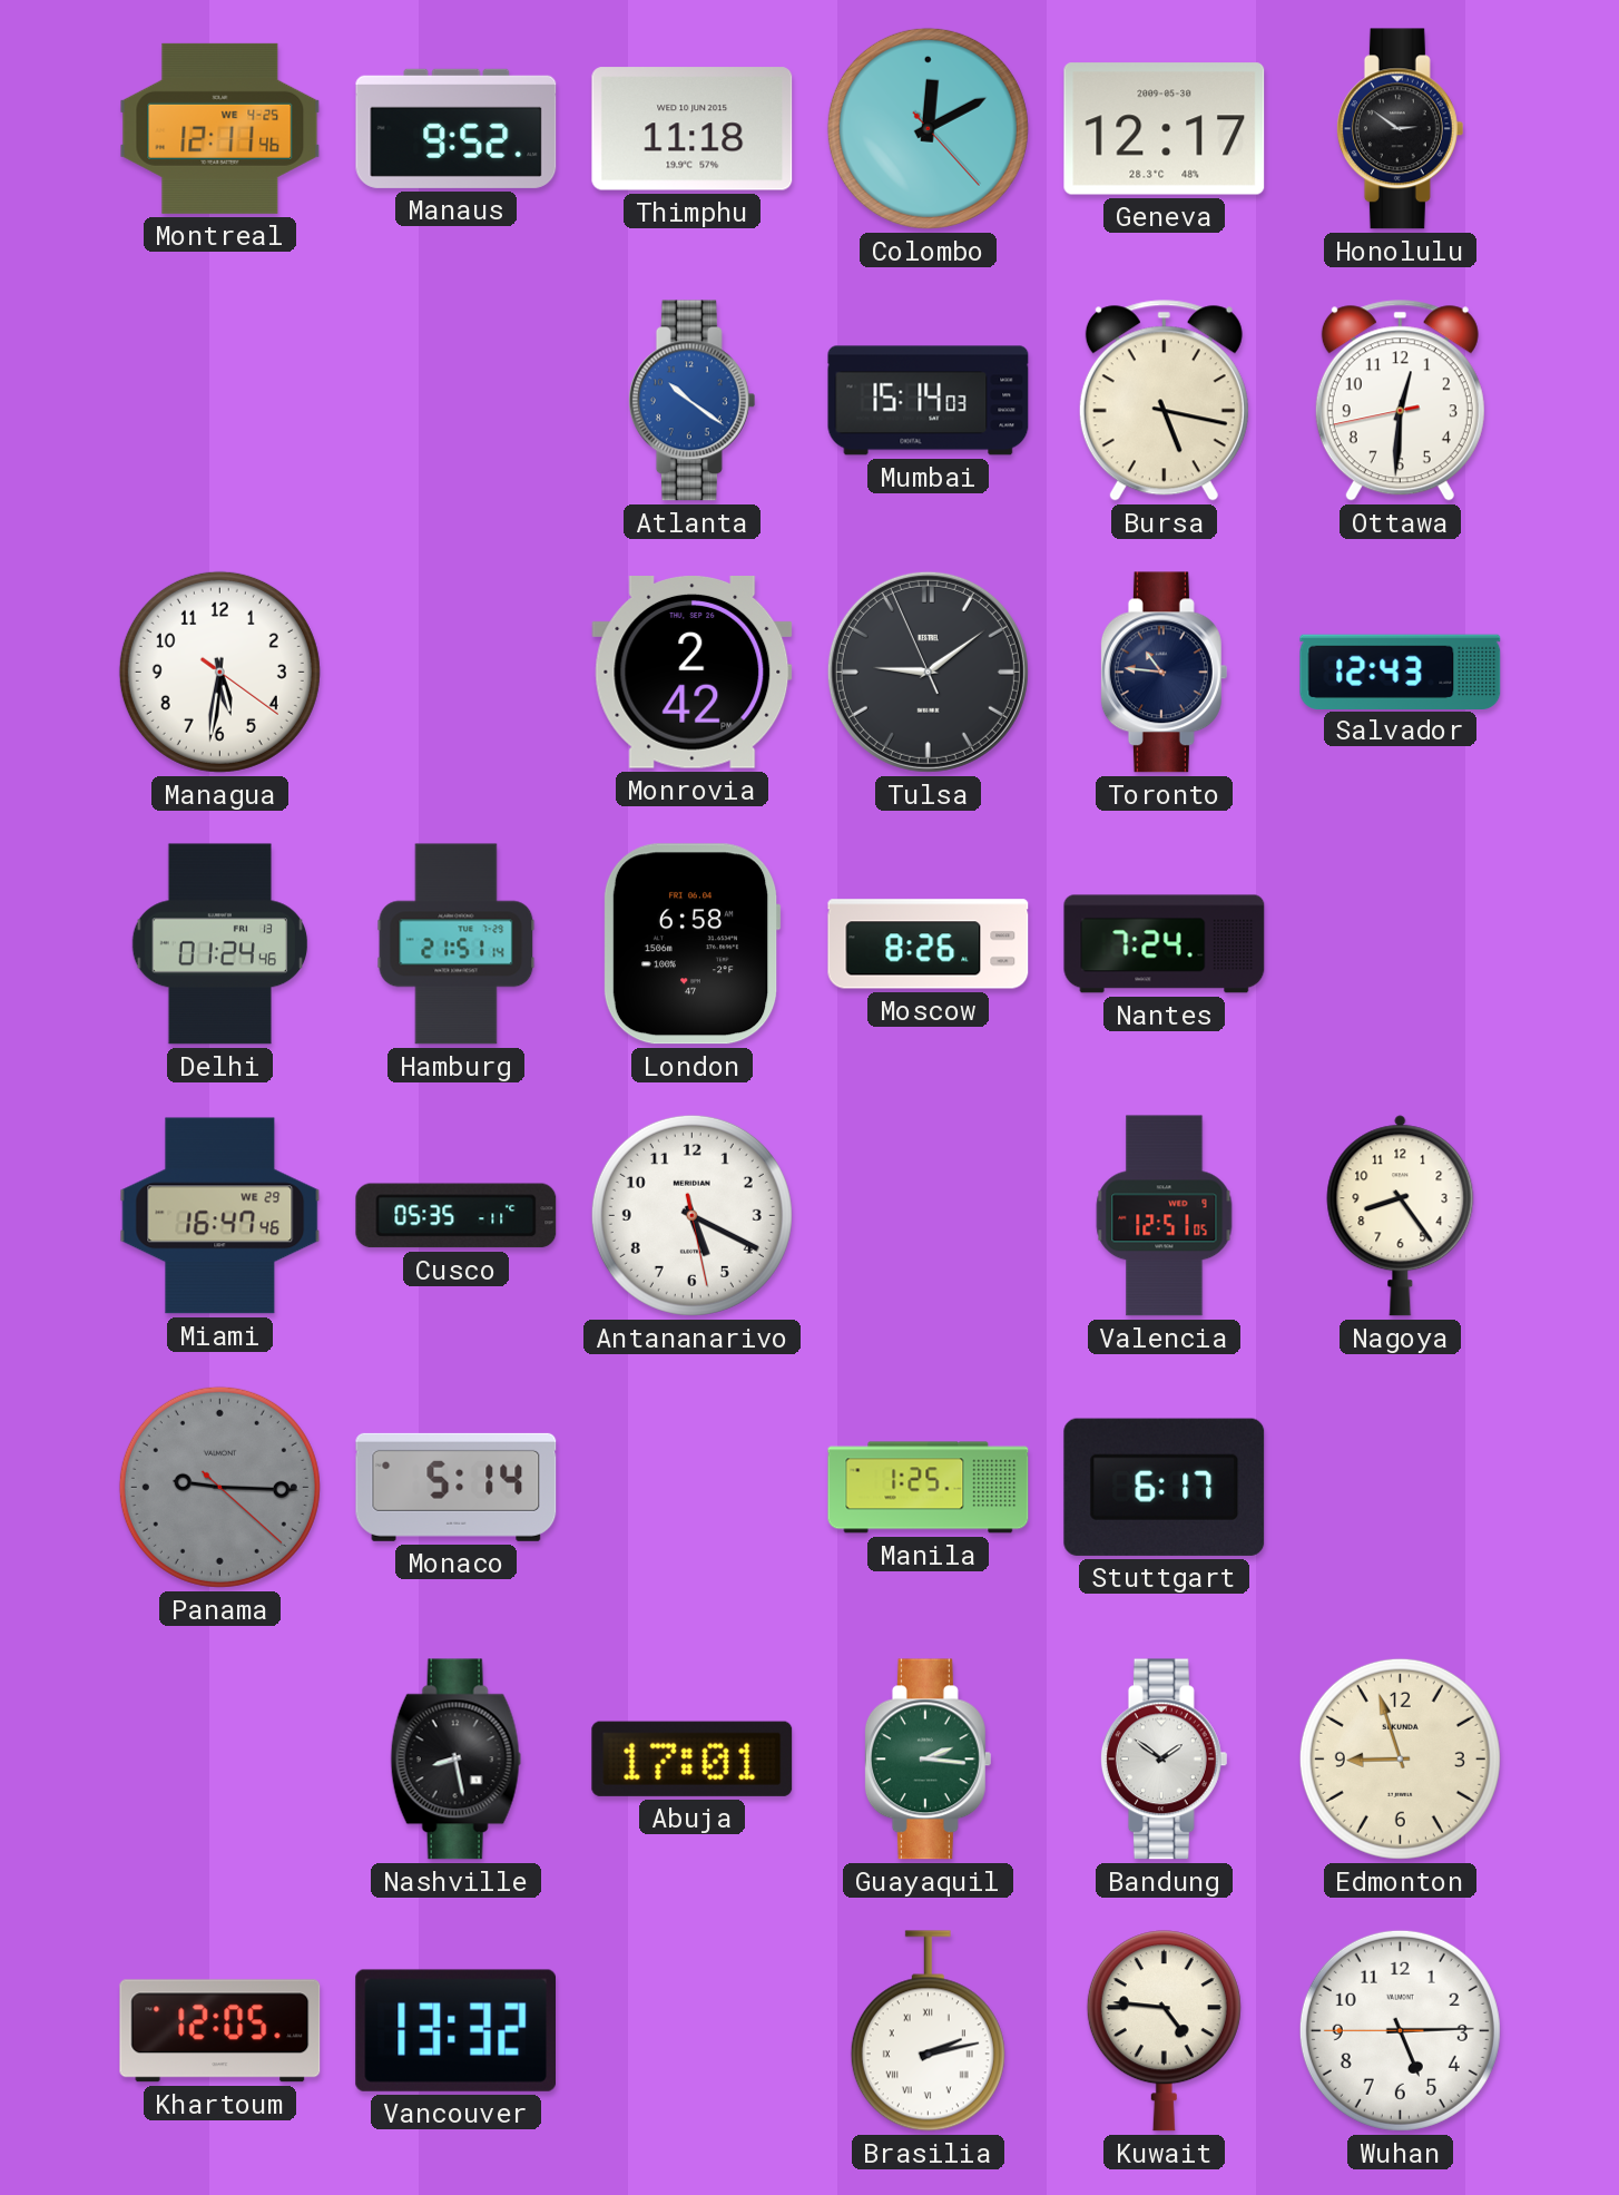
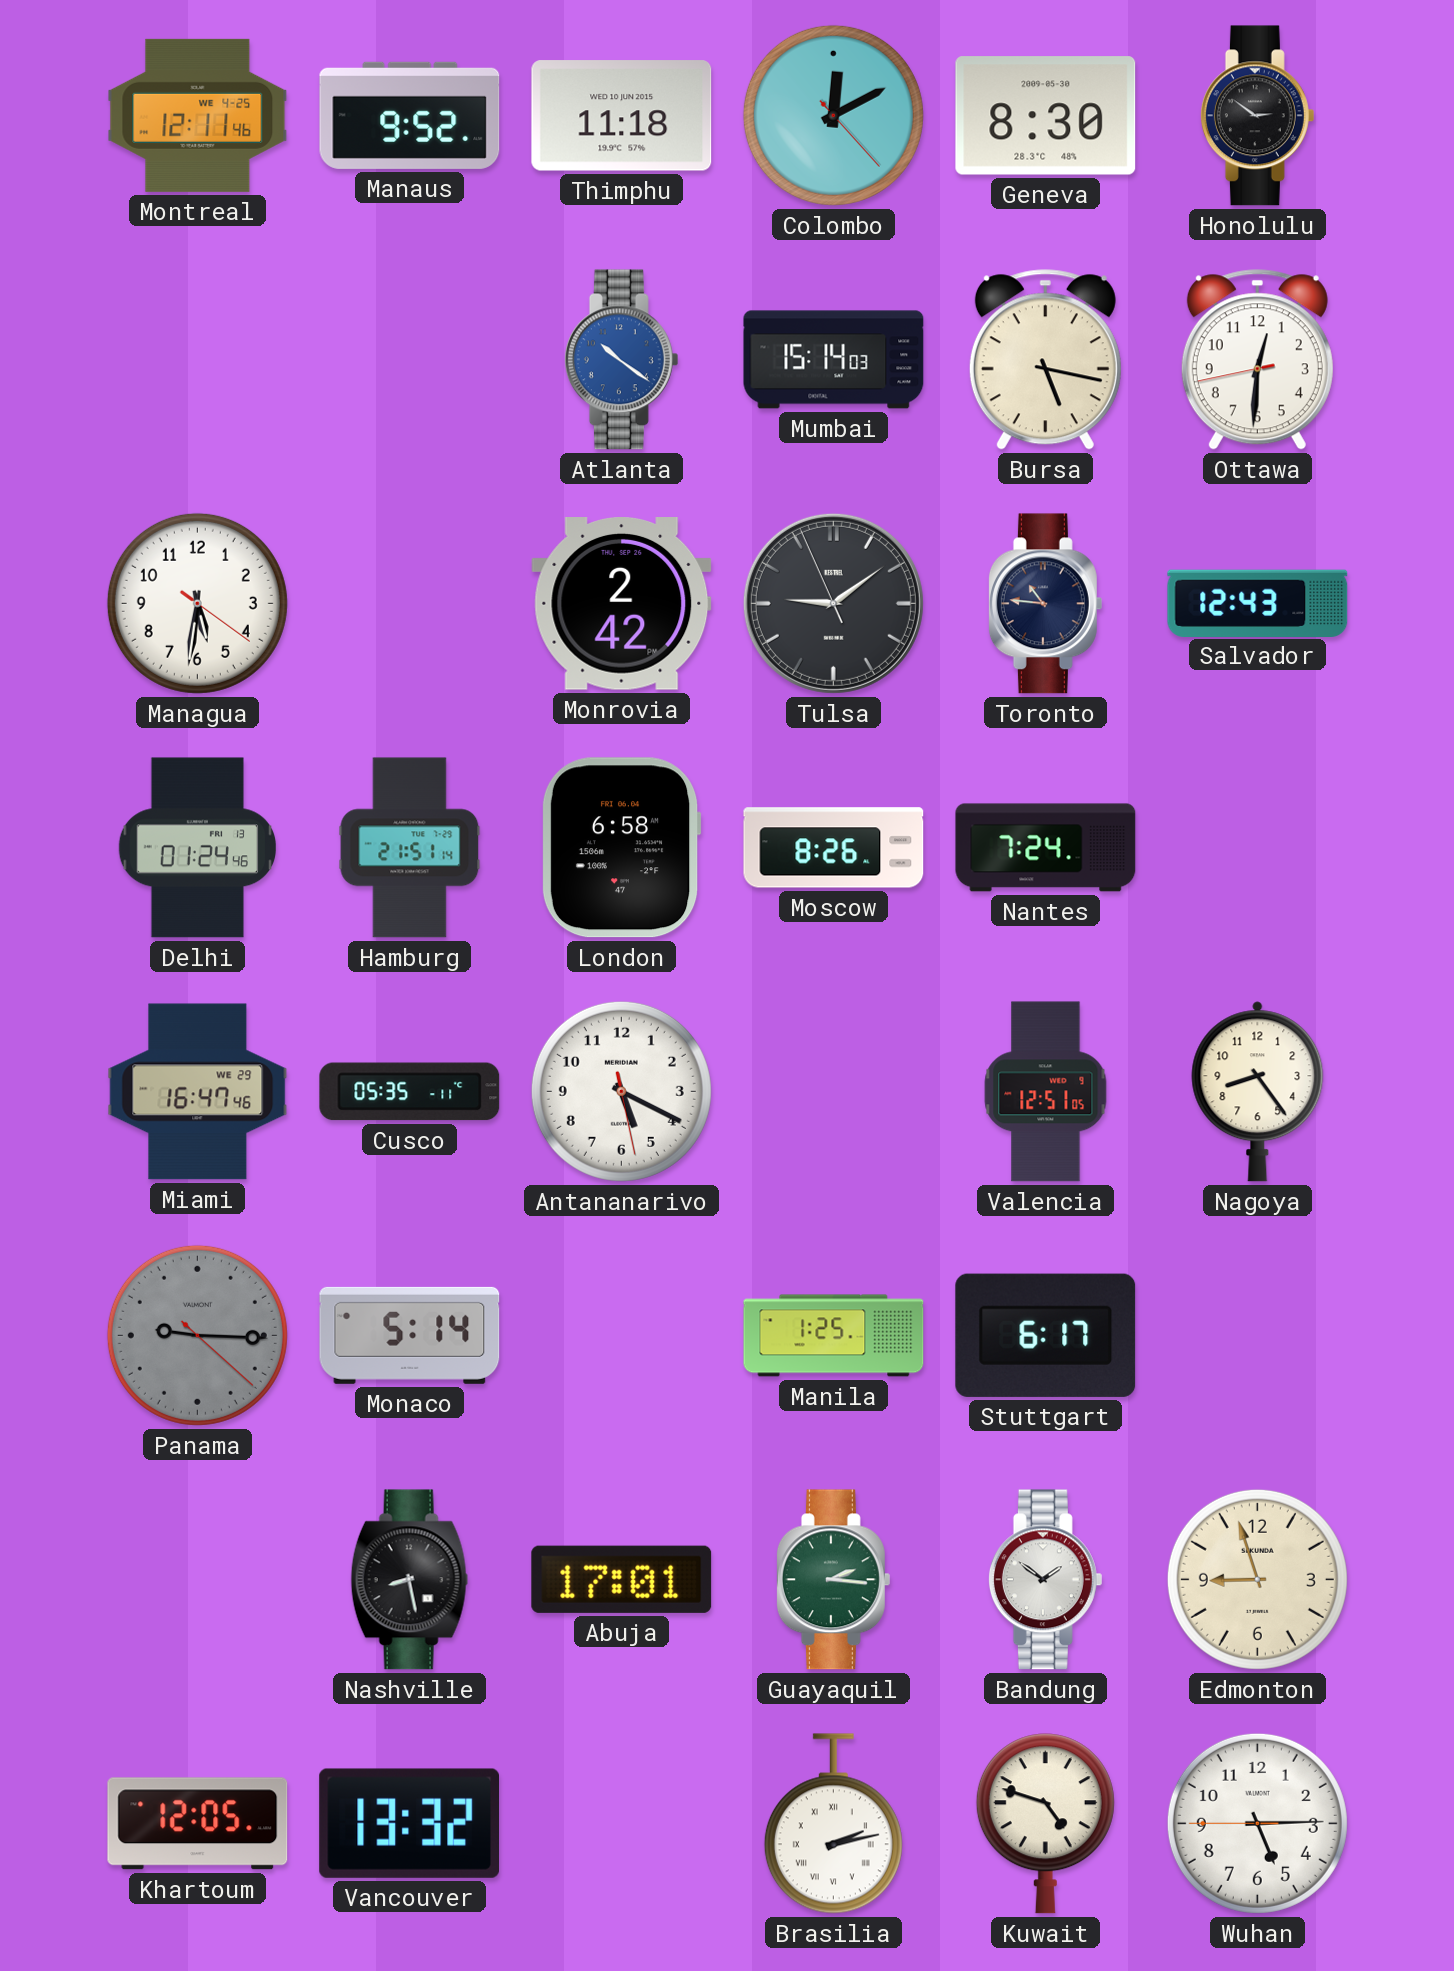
Geneva: 12:17 -> 8:30
Kuwait: 4:46 -> 4:48
